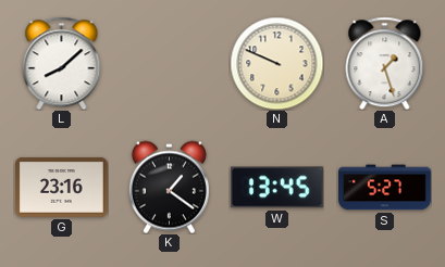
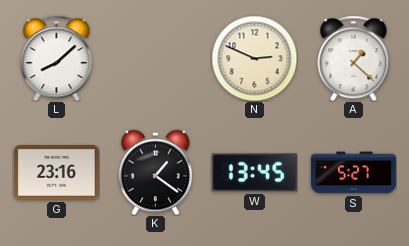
N: 9:49 -> 2:49
A: 1:27 -> 1:22
